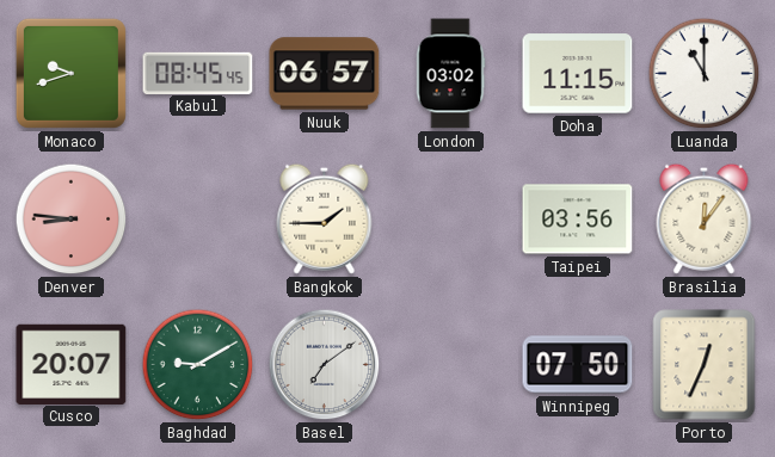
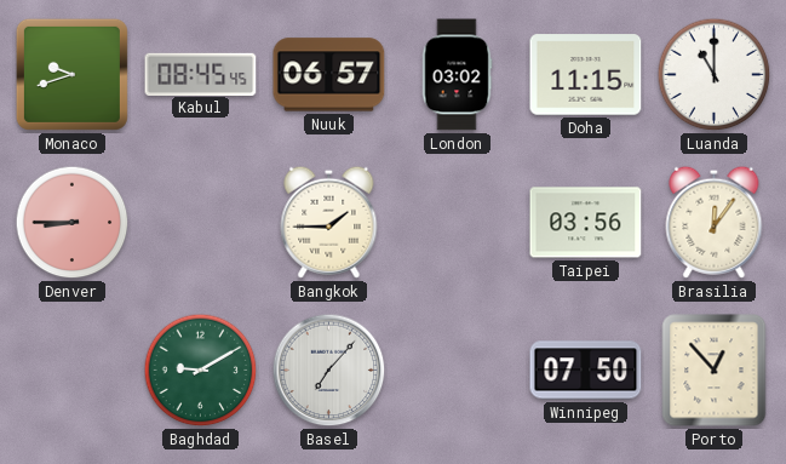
Denver: 8:46 -> 8:45
Cusco: 20:07 -> none
Basel: 7:09 -> 7:07
Porto: 12:34 -> 12:53
